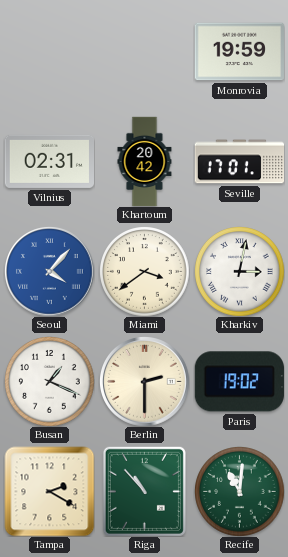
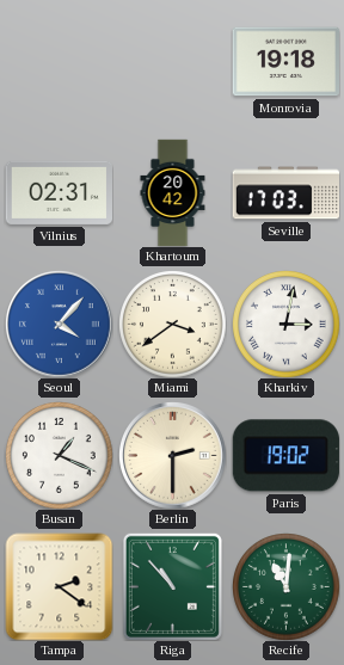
Monrovia: 19:59 -> 19:18
Seville: 17:01 -> 17:03
Tampa: 2:20 -> 2:21
